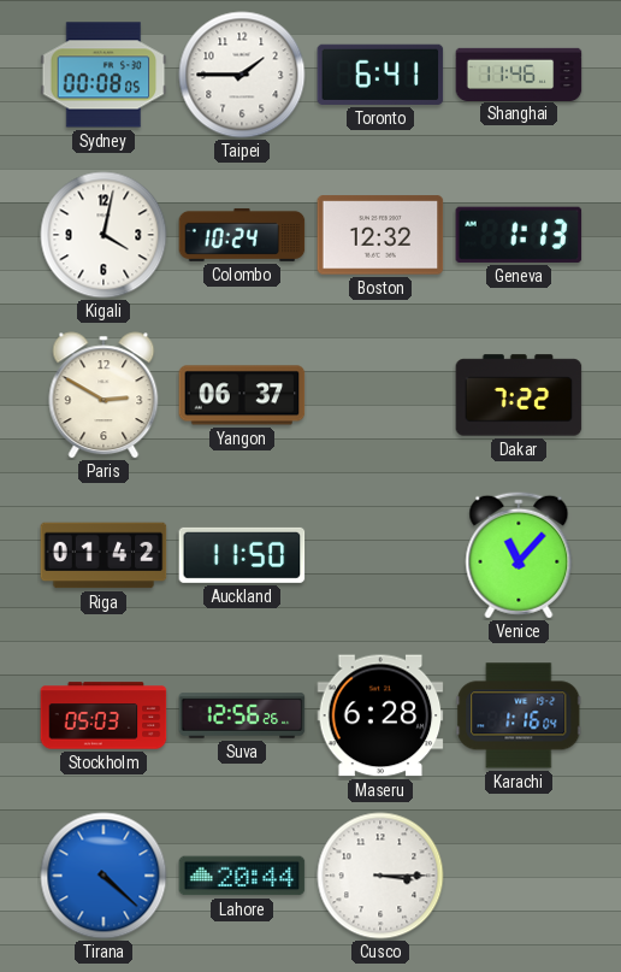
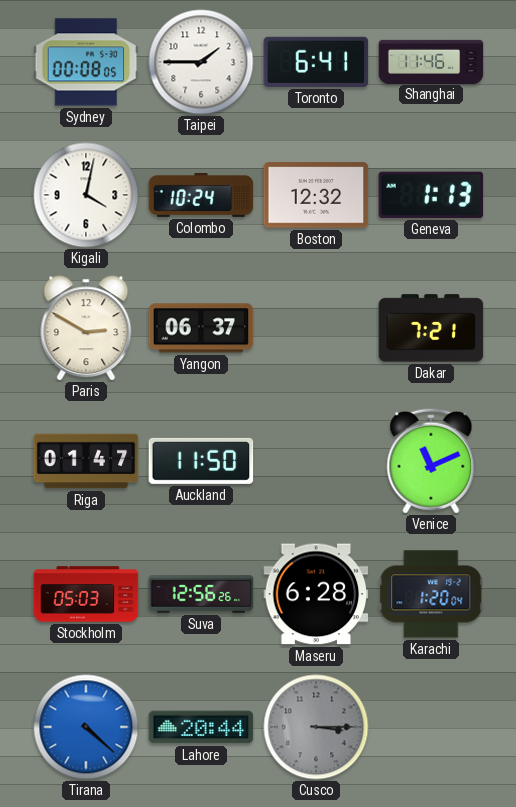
Dakar: 7:22 -> 7:21
Riga: 01:42 -> 01:47
Venice: 11:07 -> 11:11
Karachi: 1:16 -> 1:20
Cusco dial: white -> grey
